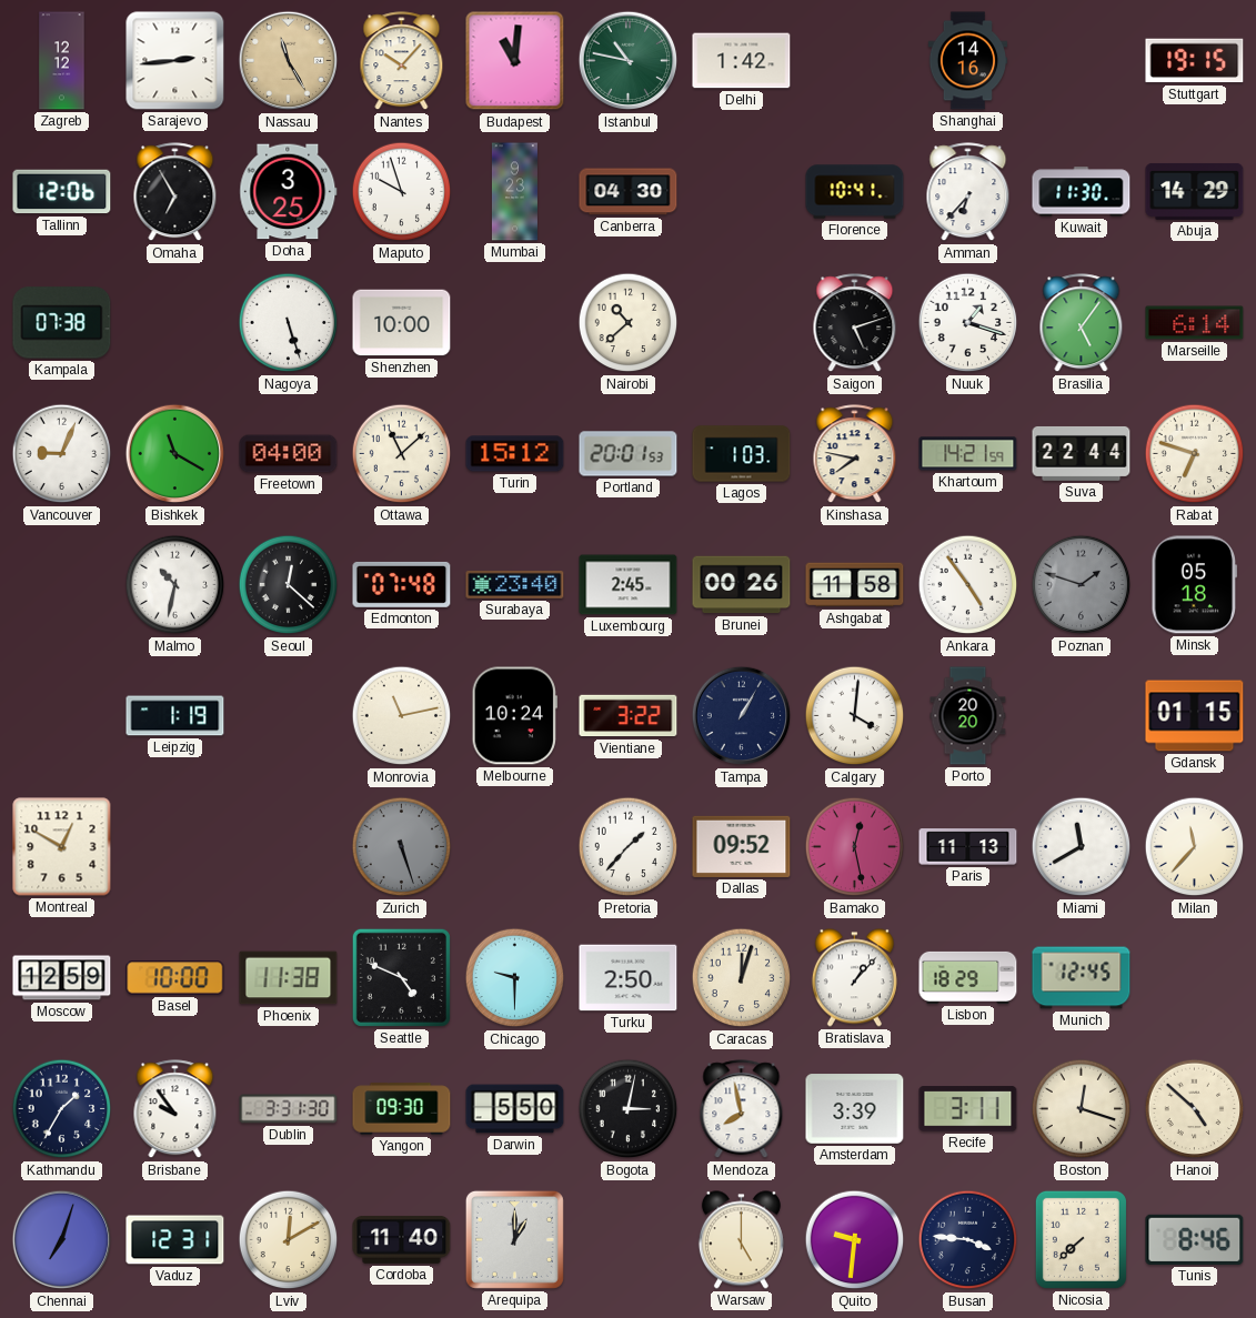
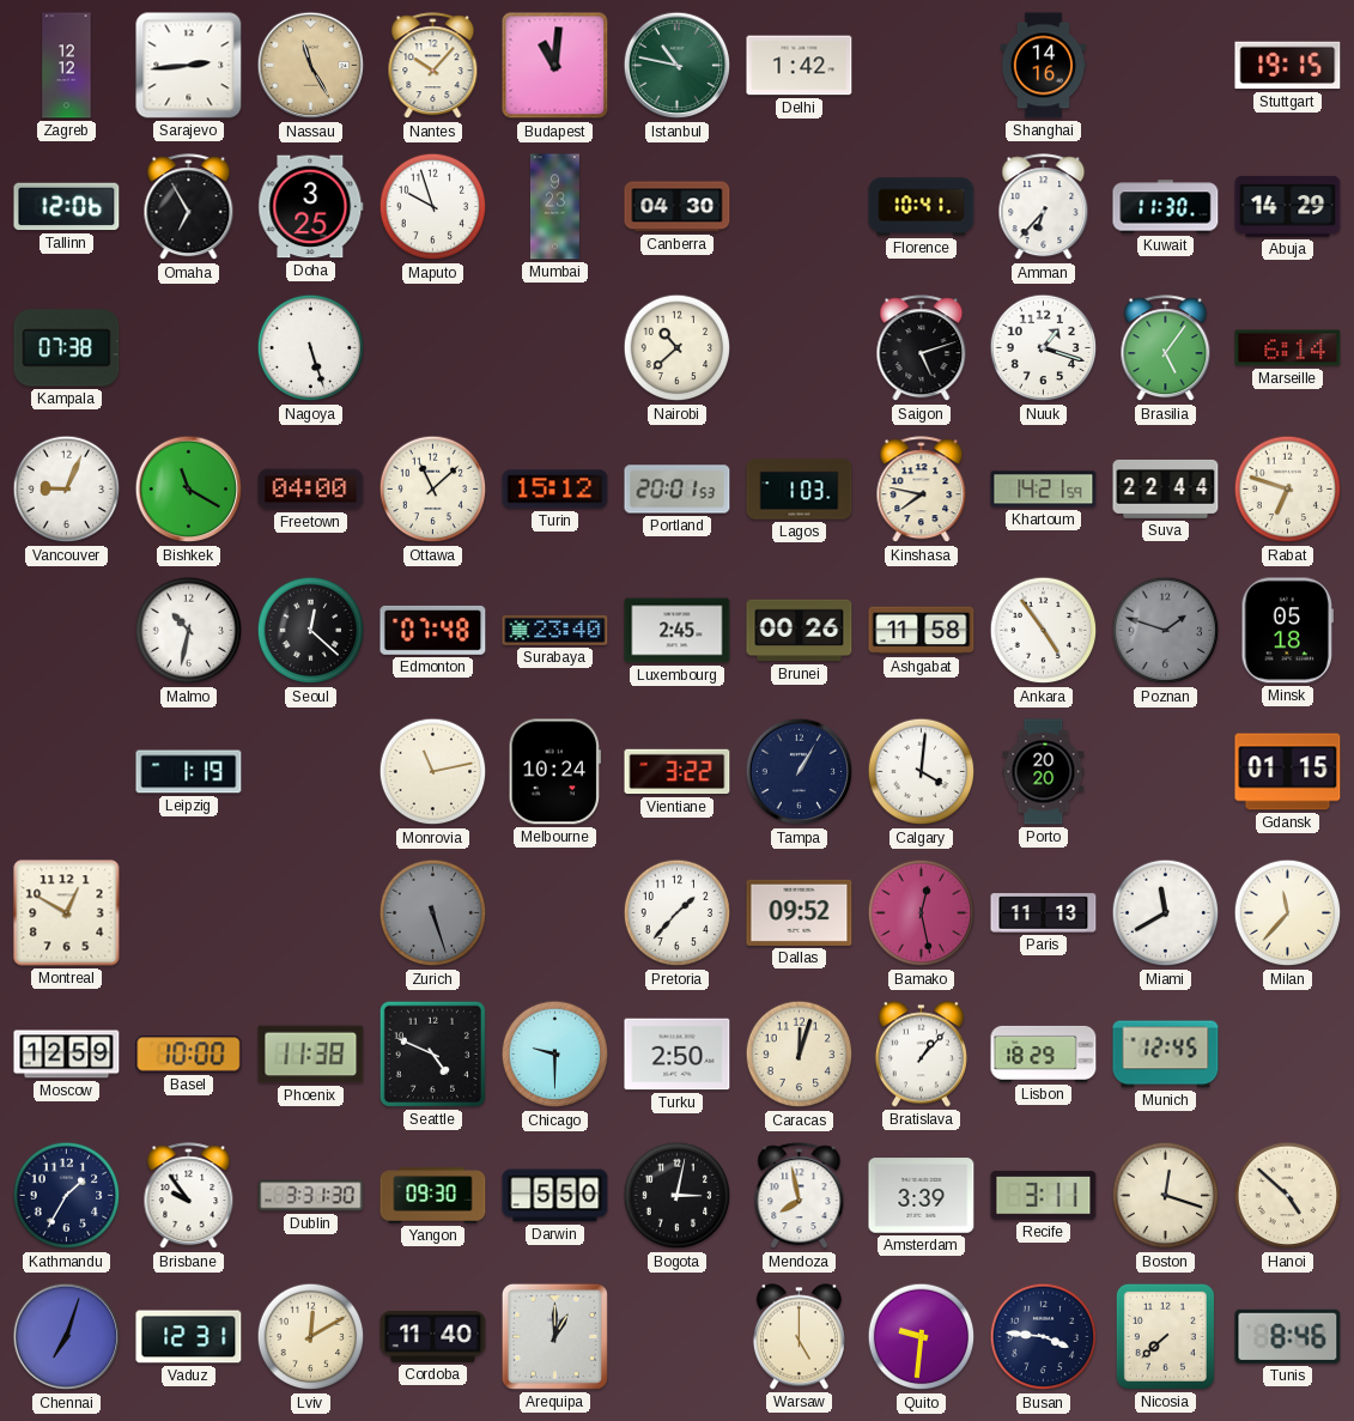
Shenzhen: 10:00 -> none
